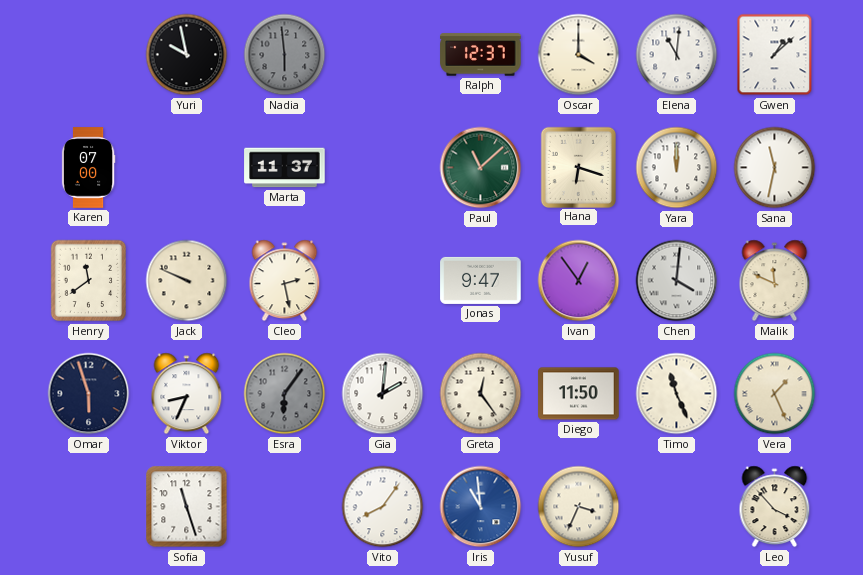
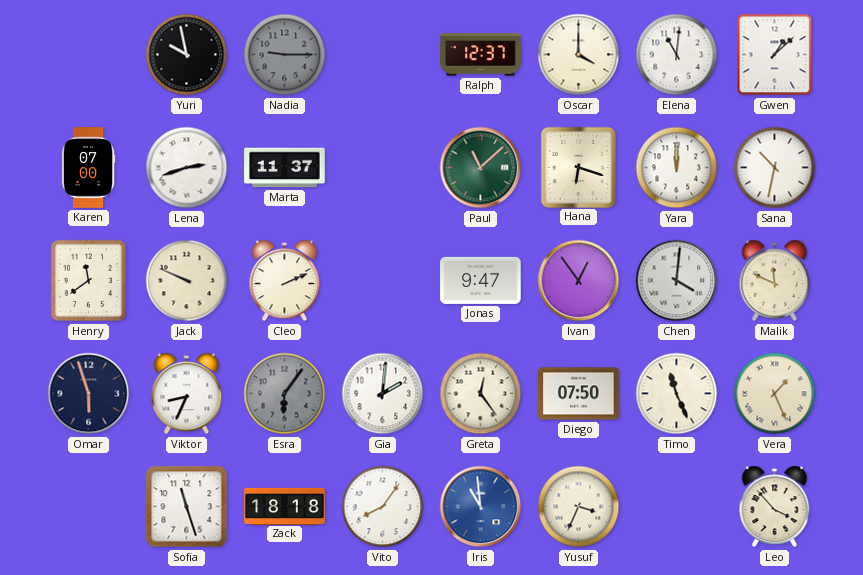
Nadia: 5:59 -> 9:15
Lena: none -> 2:42
Sana: 11:32 -> 10:32
Cleo: 2:28 -> 2:11
Diego: 11:50 -> 07:50
Zack: none -> 18:18
